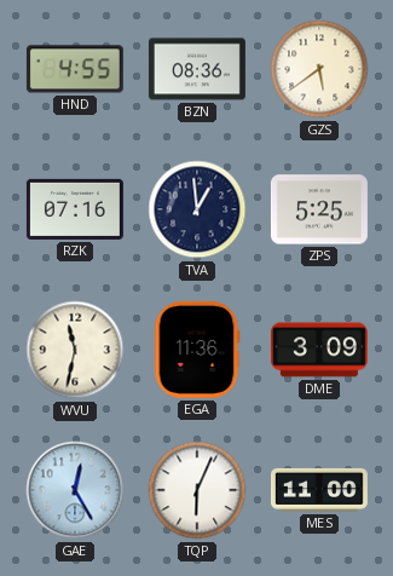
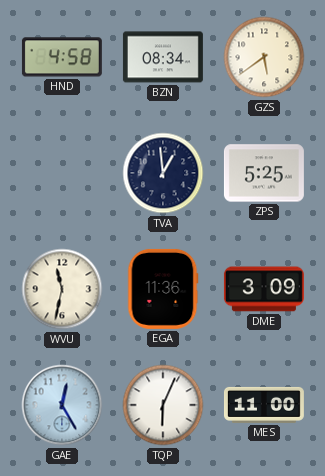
HND: 4:55 -> 4:58
BZN: 08:36 -> 08:34
RZK: 07:16 -> none
